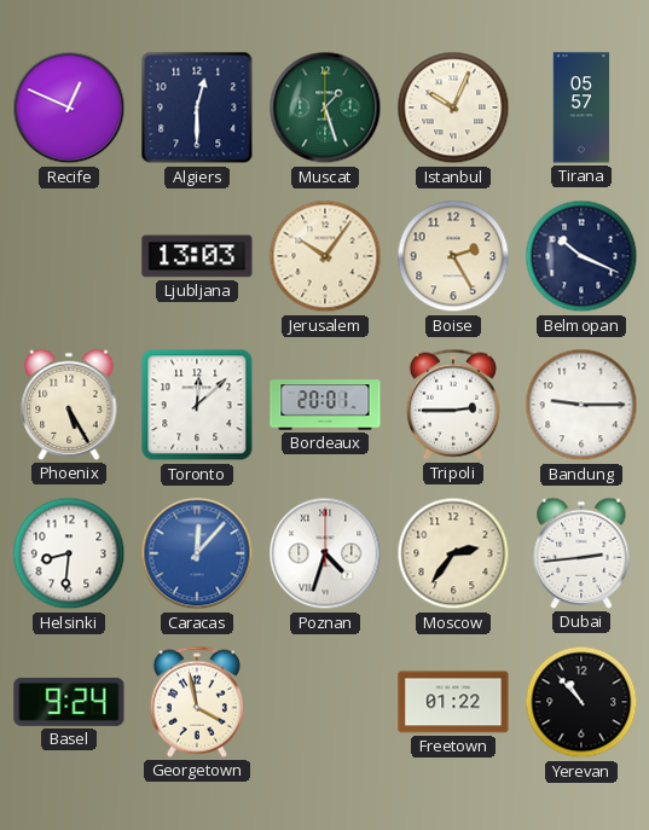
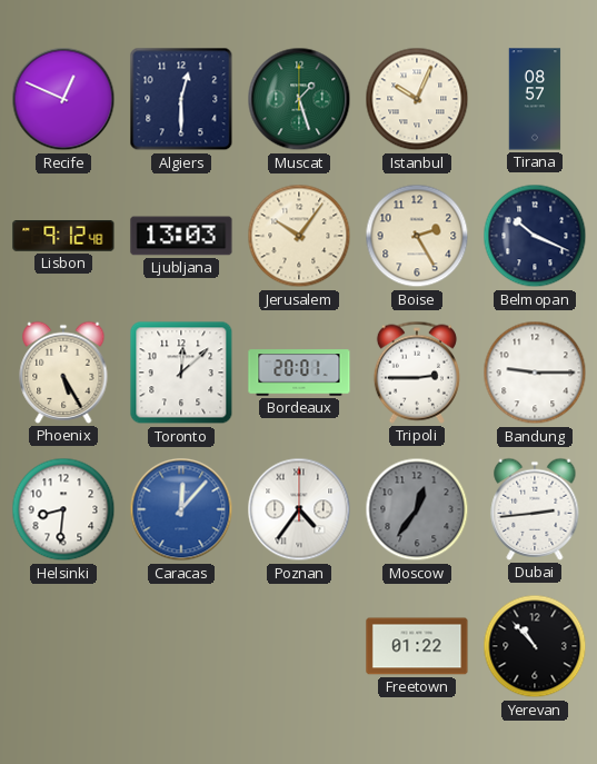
Tirana: 05:57 -> 08:57
Lisbon: none -> 9:12
Poznan: 4:33 -> 4:36
Moscow: 2:36 -> 12:36
Moscow dial: cream -> grey
Basel: 9:24 -> none
Georgetown: 3:58 -> none
